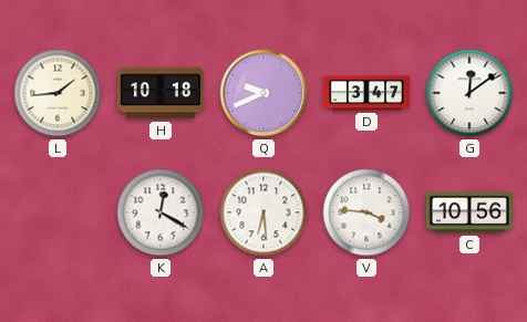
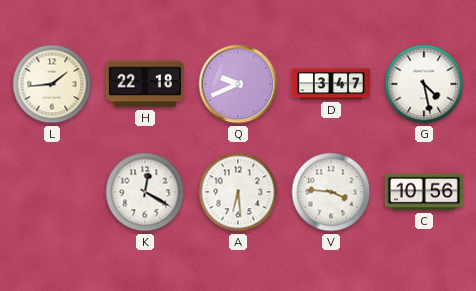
H: 10:18 -> 22:18
G: 12:09 -> 4:28
